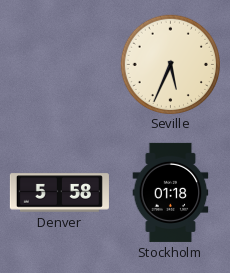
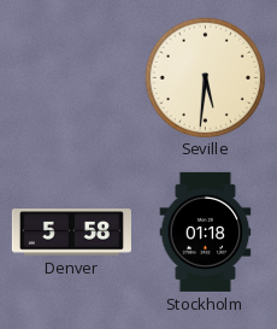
Seville: 5:34 -> 5:31
